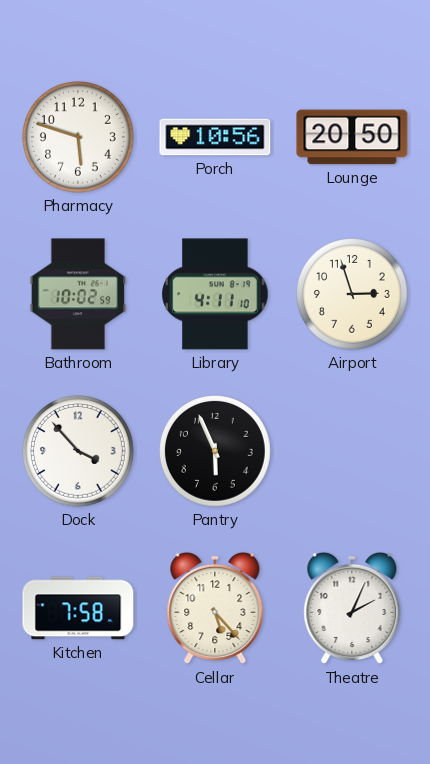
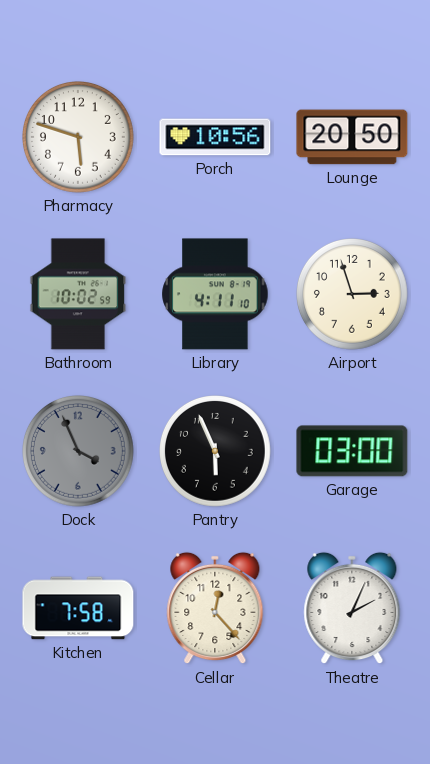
Dock: 3:53 -> 3:56
Dock dial: white -> grey
Garage: none -> 03:00
Cellar: 5:23 -> 12:23
